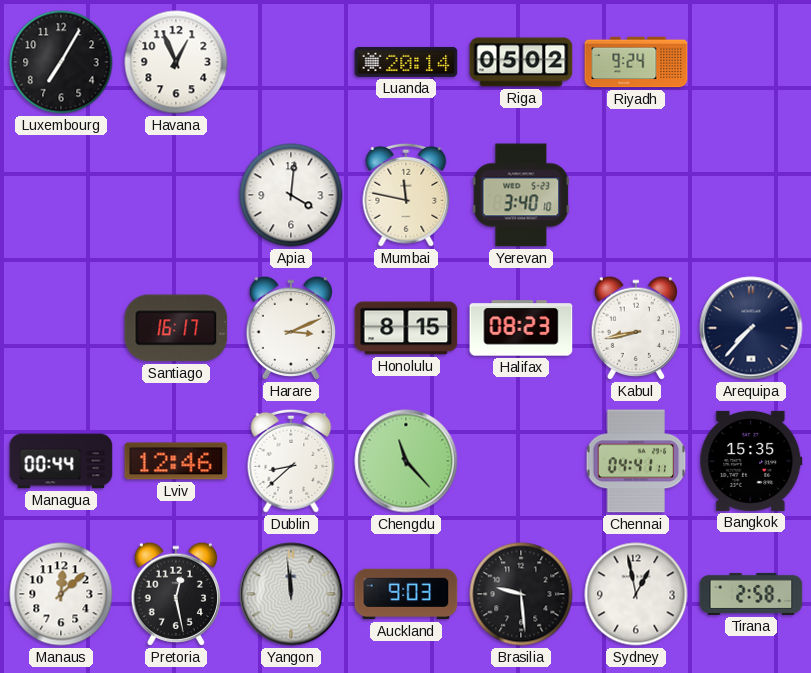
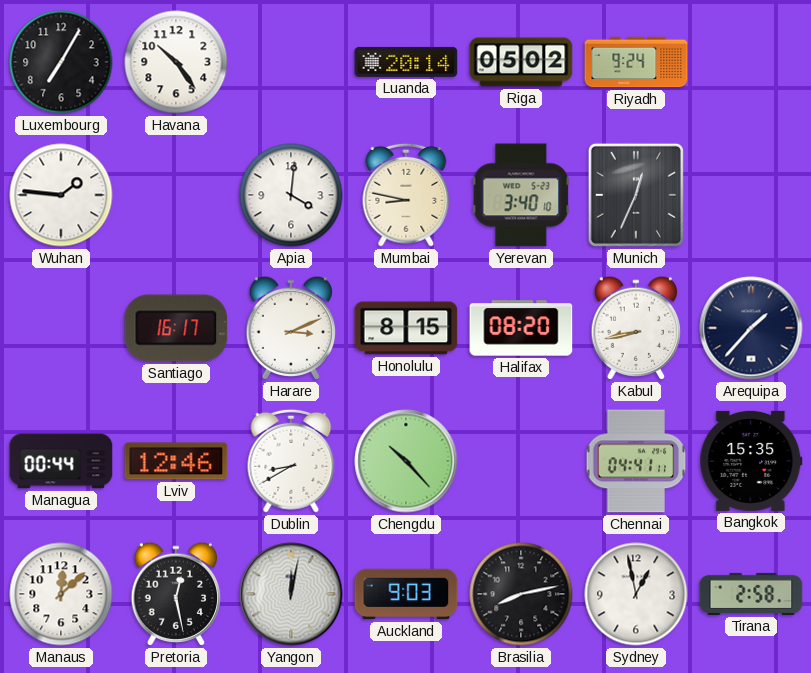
Havana: 12:56 -> 10:24
Wuhan: none -> 1:46
Mumbai: 11:47 -> 8:47
Munich: none -> 12:34
Halifax: 08:23 -> 08:20
Arequipa: 7:37 -> 1:37
Dublin: 8:38 -> 8:40
Chengdu: 11:23 -> 10:23
Yangon: 11:59 -> 12:02
Brasilia: 9:29 -> 8:13
